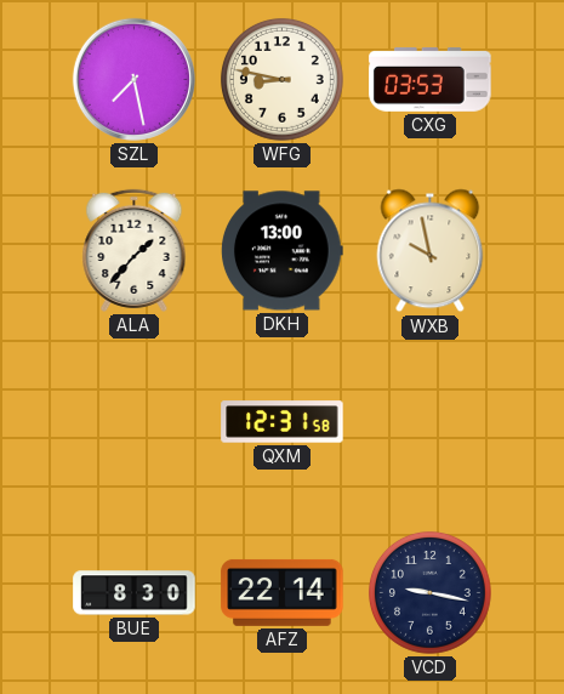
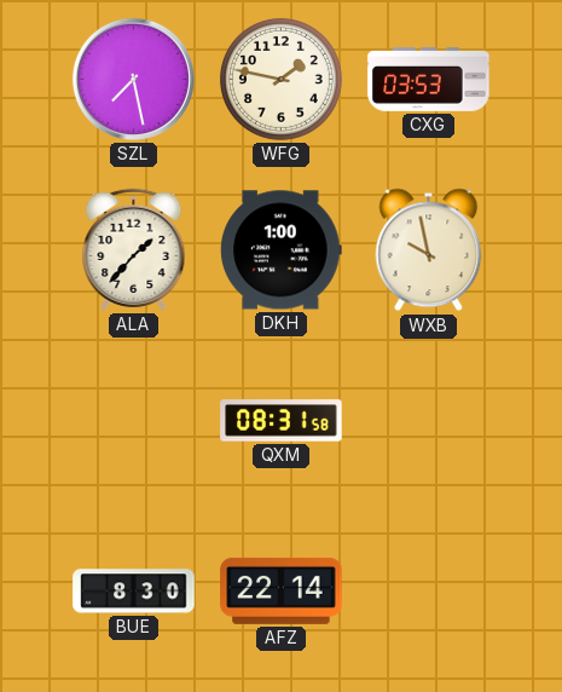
WFG: 8:47 -> 1:47
DKH: 13:00 -> 1:00
QXM: 12:31 -> 08:31
VCD: 9:17 -> none
